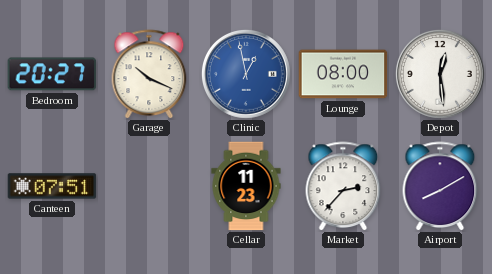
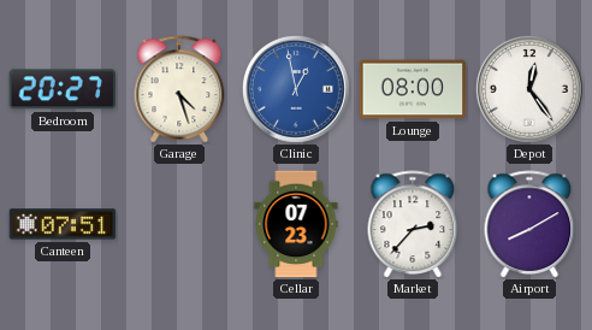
Garage: 10:19 -> 4:27
Depot: 12:29 -> 12:24
Cellar: 11:23 -> 07:23
